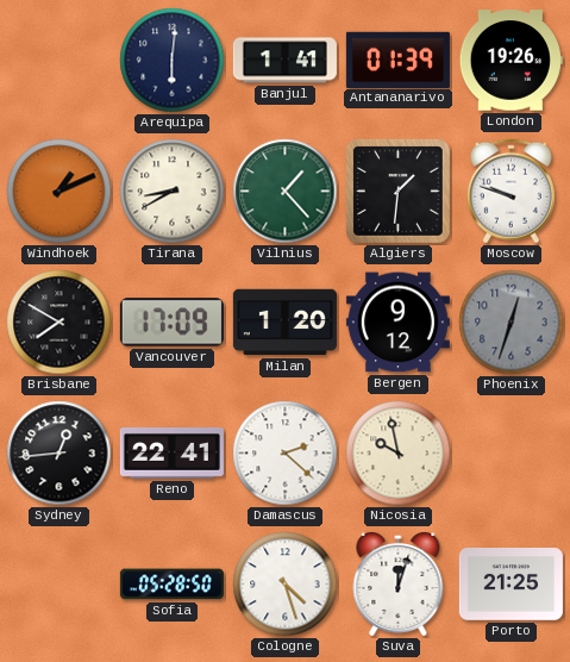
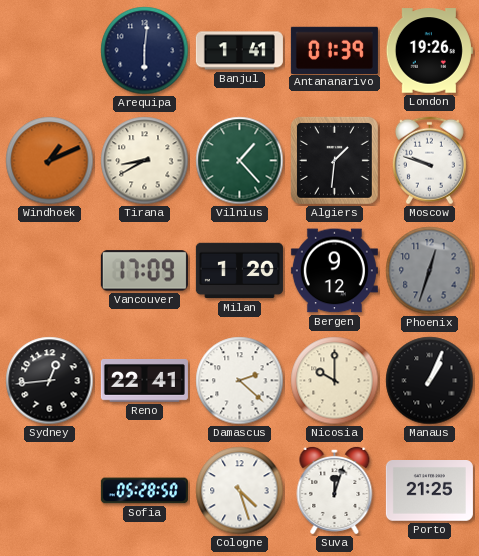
Brisbane: 7:50 -> none
Nicosia: 9:58 -> 10:00
Manaus: none -> 1:04
